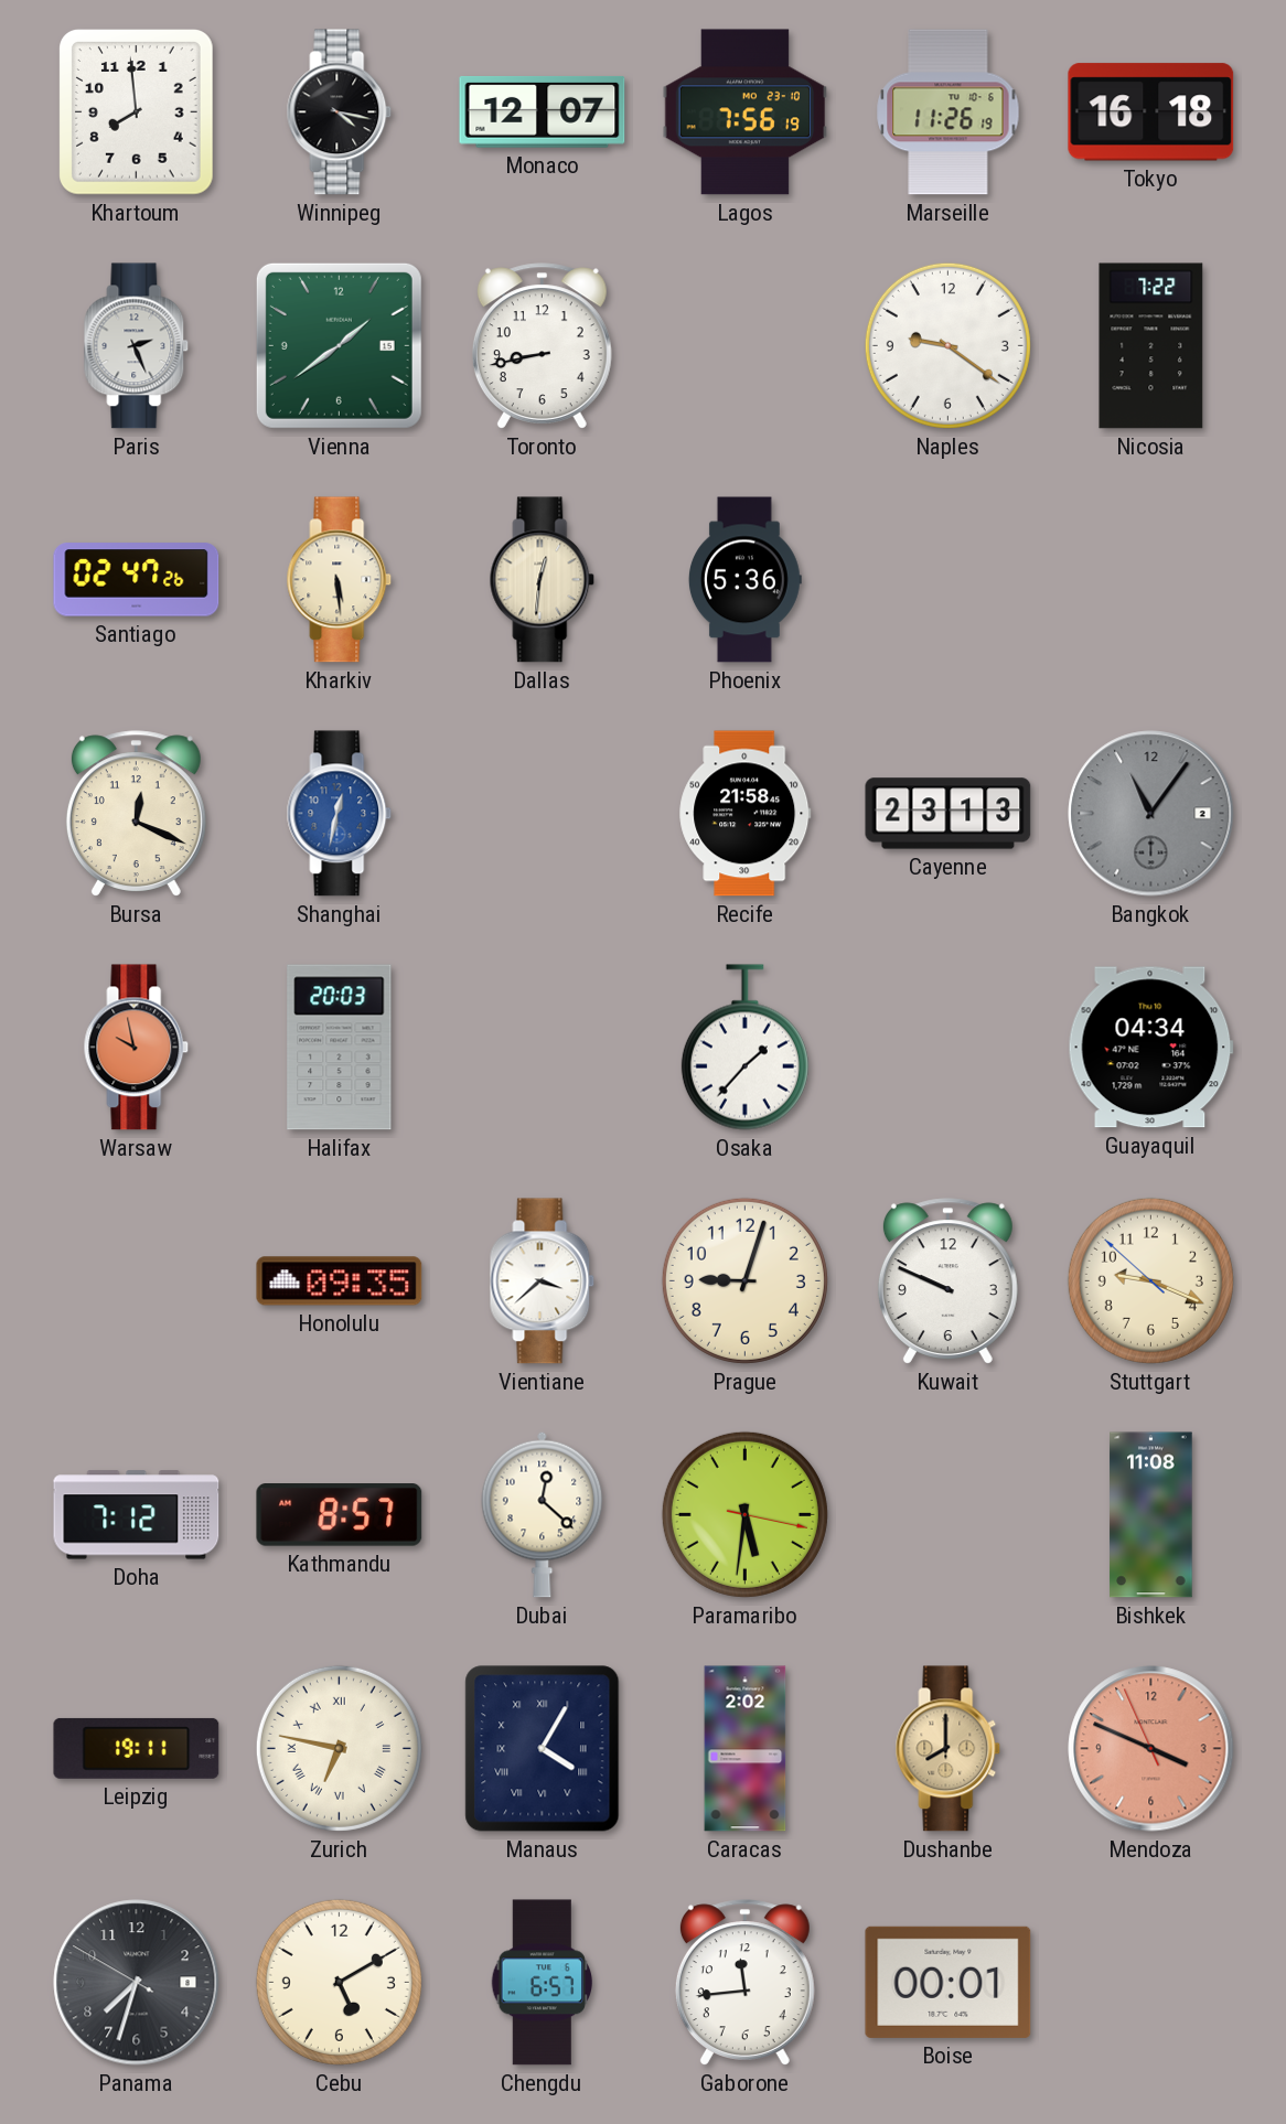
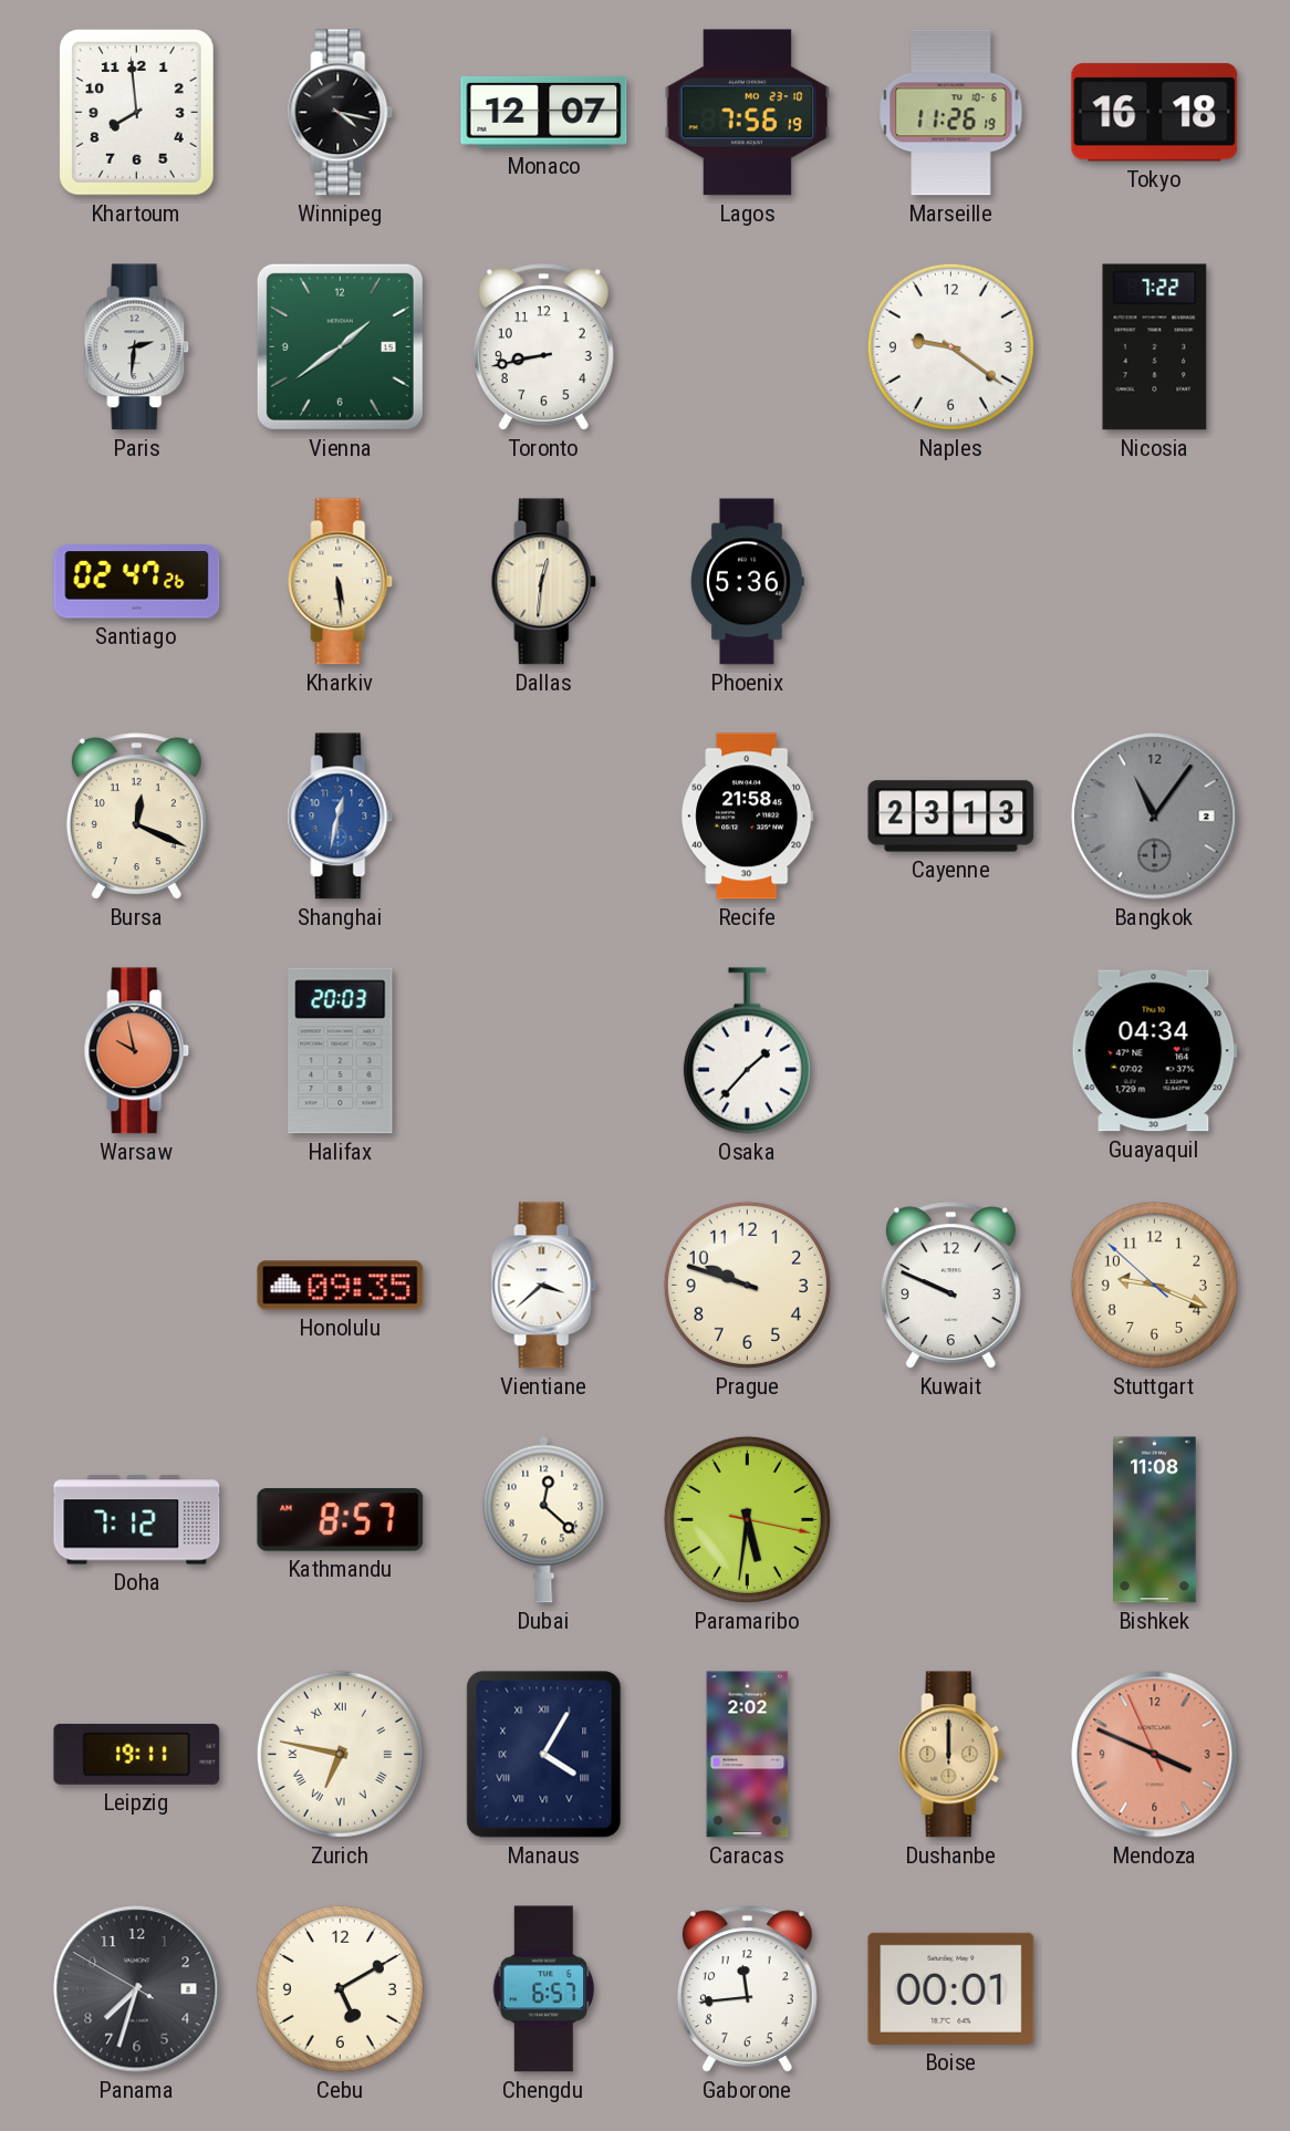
Paris: 2:26 -> 2:31
Prague: 9:03 -> 9:48
Dushanbe: 8:00 -> 12:00
